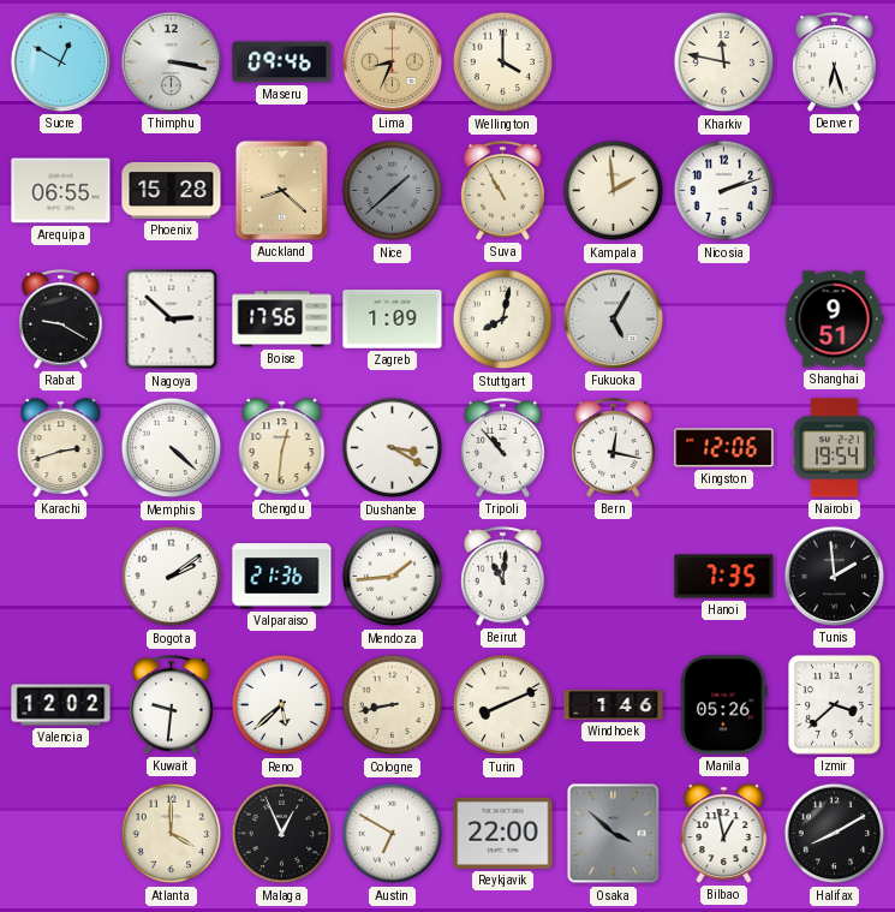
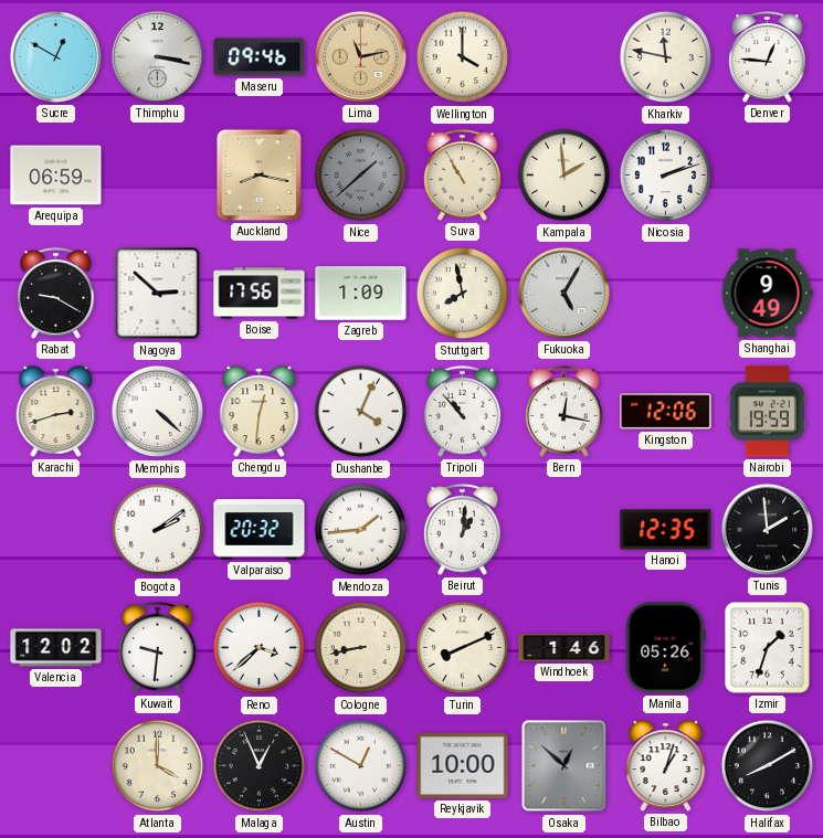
Lima: 8:34 -> 11:13
Denver: 6:27 -> 12:46
Arequipa: 06:55 -> 06:59
Phoenix: 15:28 -> none
Auckland: 8:22 -> 8:17
Stuttgart: 8:02 -> 7:58
Shanghai: 9:51 -> 9:49
Dushanbe: 3:20 -> 4:04
Nairobi: 19:54 -> 19:59
Valparaiso: 21:36 -> 20:32
Beirut: 11:01 -> 1:01
Hanoi: 7:35 -> 12:35
Reno: 5:38 -> 3:38
Izmir: 3:38 -> 1:33
Austin: 6:50 -> 12:50
Reykjavik: 22:00 -> 10:00
Osaka: 3:52 -> 12:52
Bilbao: 12:58 -> 1:03
